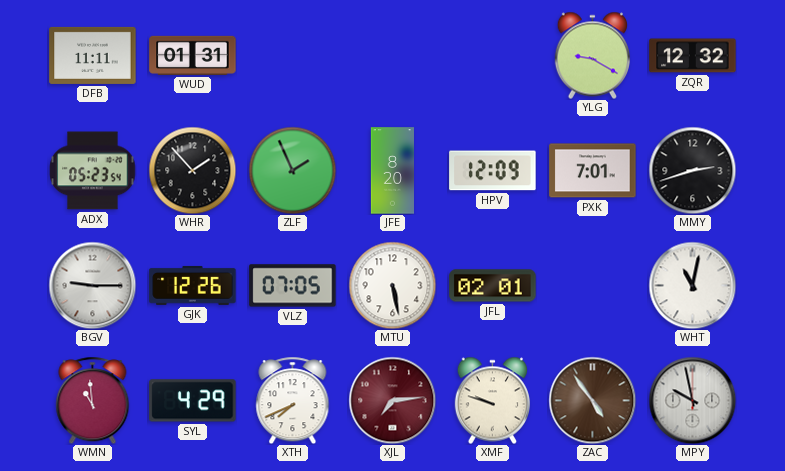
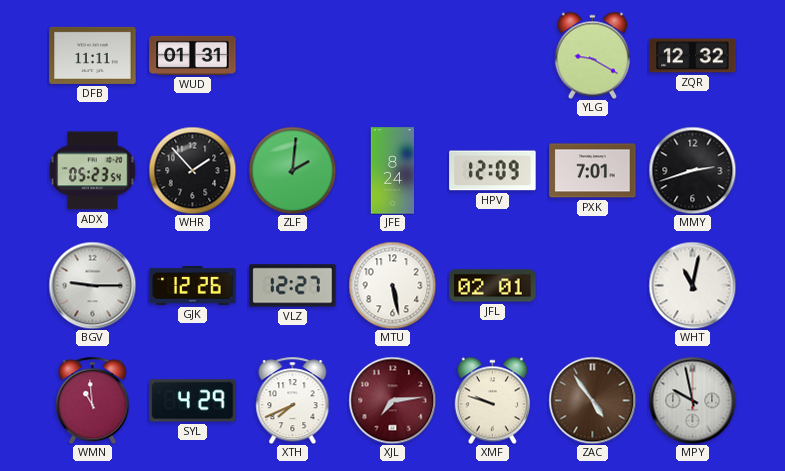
ZLF: 1:56 -> 2:01
JFE: 8:20 -> 8:24
VLZ: 07:05 -> 12:27
